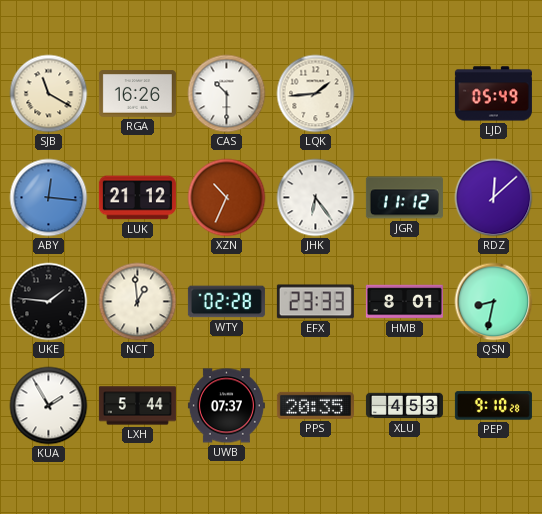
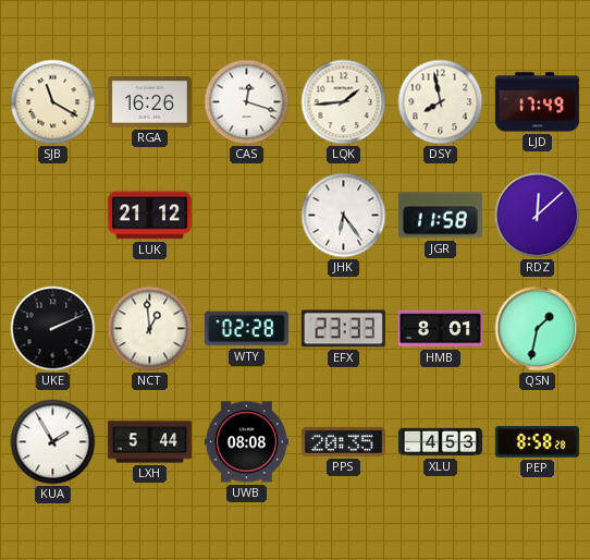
CAS: 10:30 -> 12:18
DSY: none -> 7:58
LJD: 05:49 -> 17:49
ABY: 12:16 -> none
XZN: 10:34 -> none
JGR: 11:12 -> 11:58
UKE: 1:46 -> 2:11
QSN: 8:32 -> 1:32
UWB: 07:37 -> 08:08
PEP: 9:10 -> 8:58
